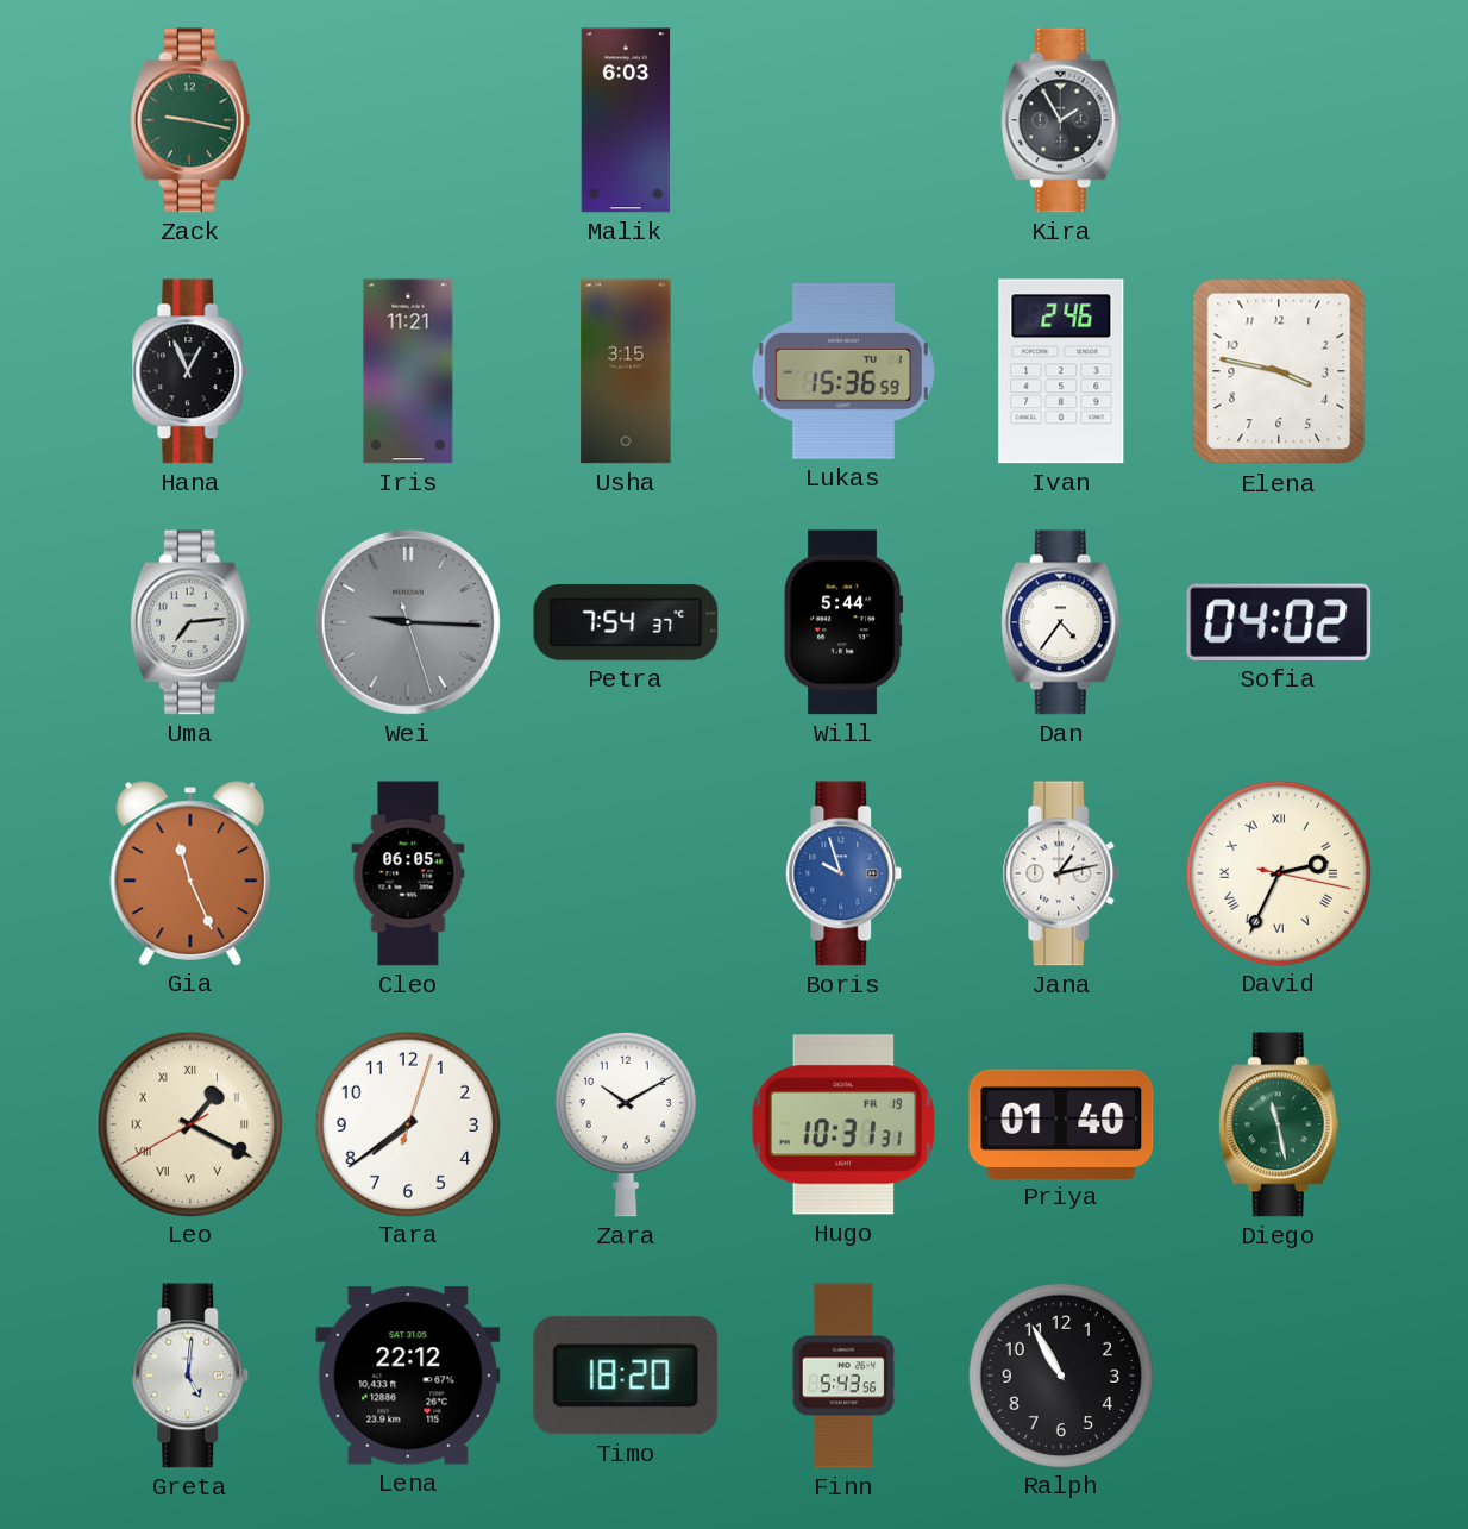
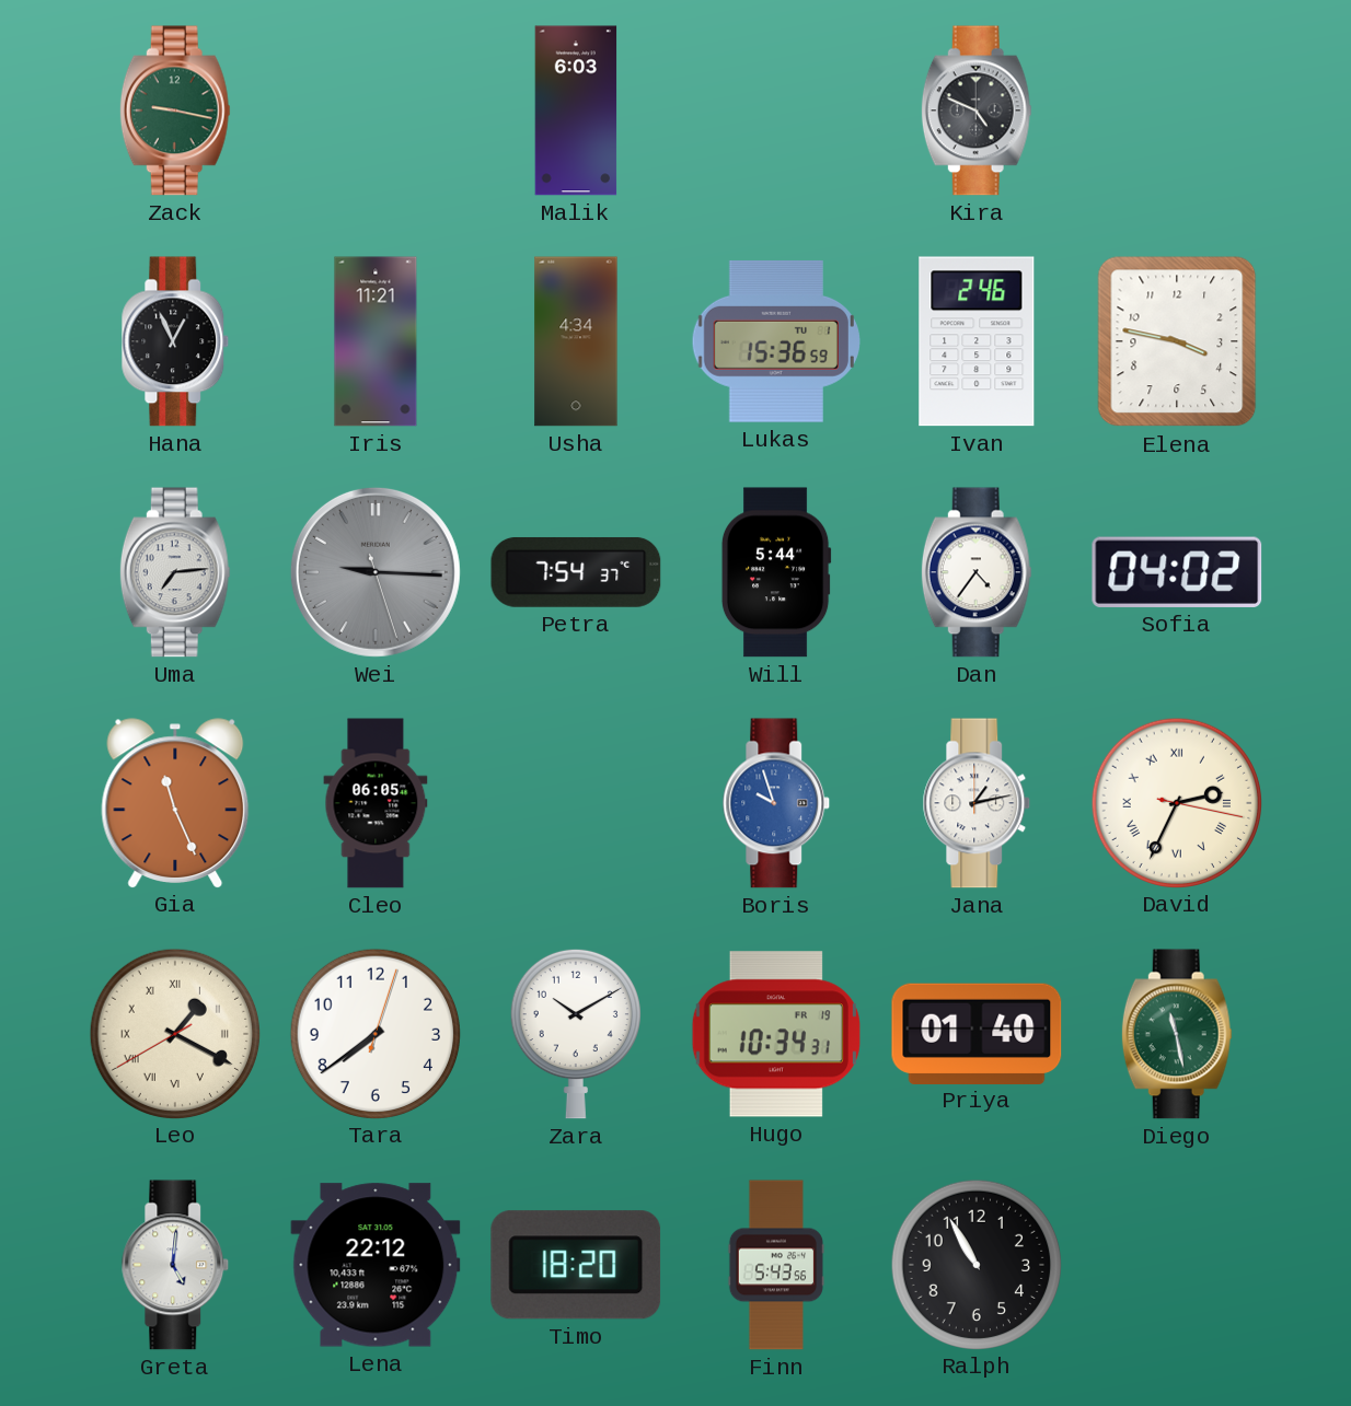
Kira: 1:55 -> 4:49
Usha: 3:15 -> 4:34
Hugo: 10:31 -> 10:34
